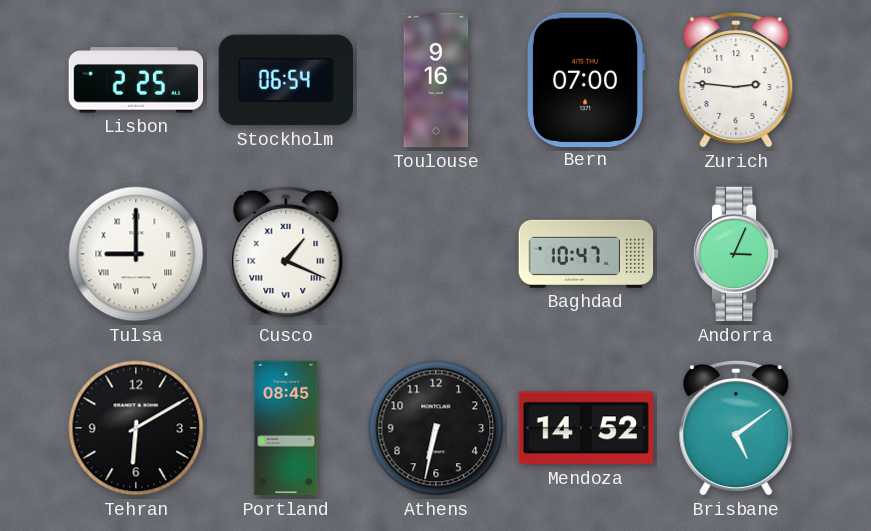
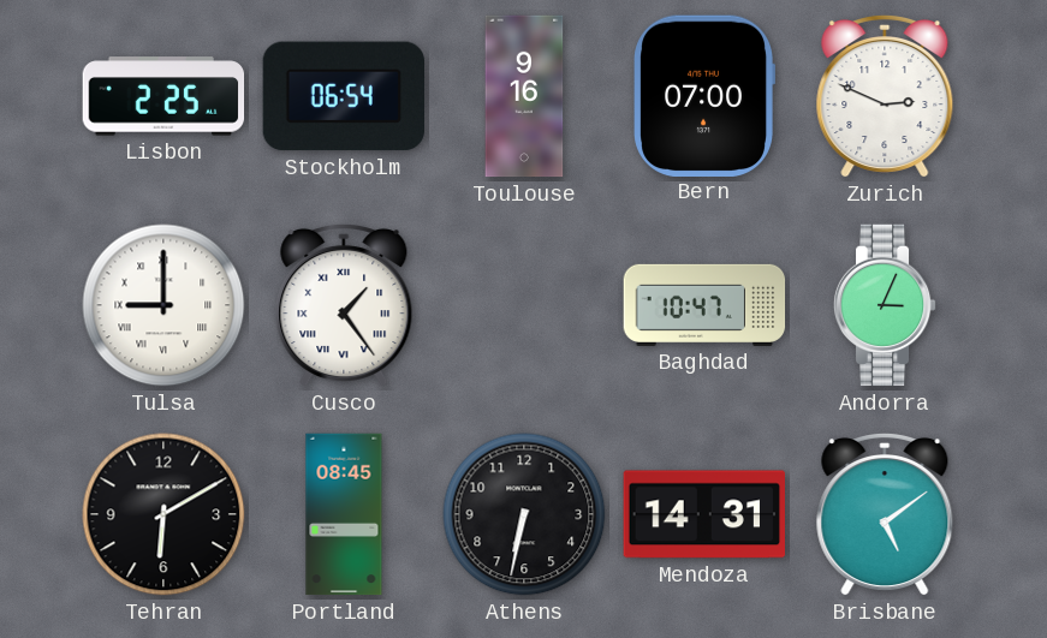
Zurich: 2:46 -> 2:49
Cusco: 1:19 -> 1:24
Mendoza: 14:52 -> 14:31
